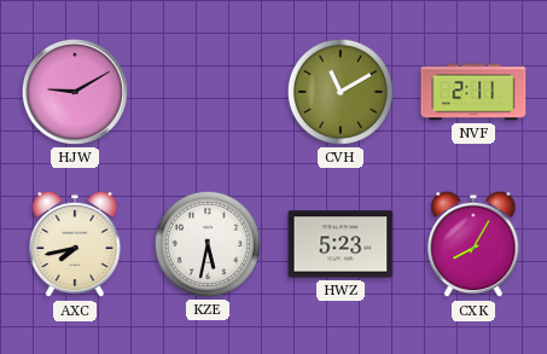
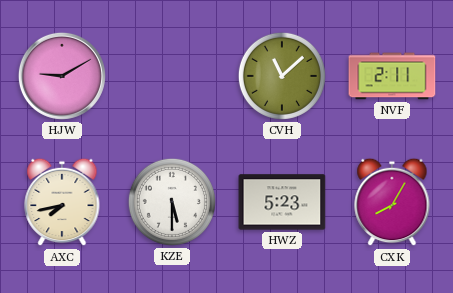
CVH: 11:10 -> 11:08
KZE: 5:32 -> 5:30
